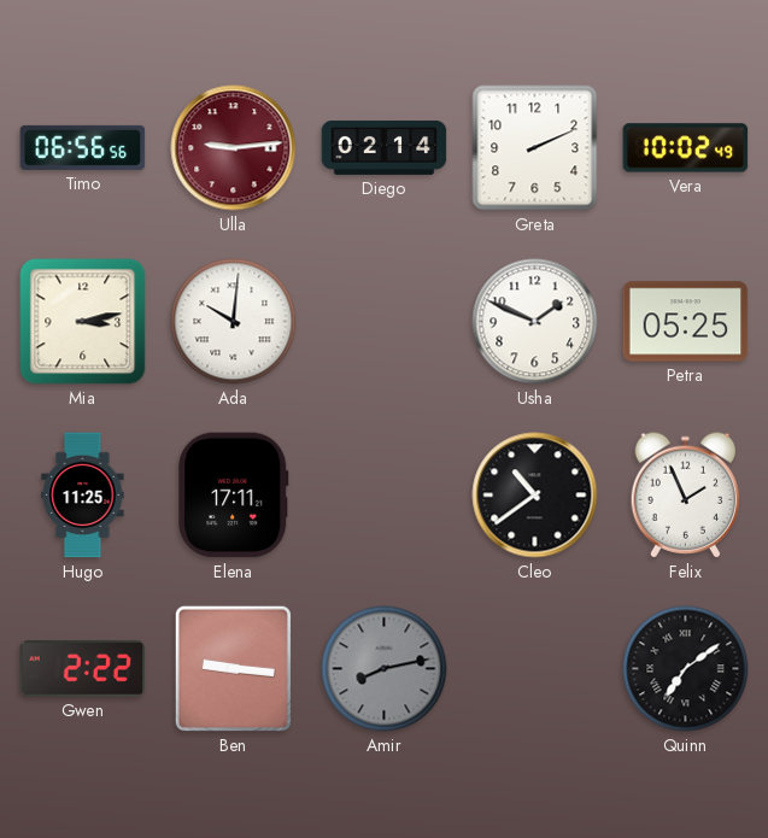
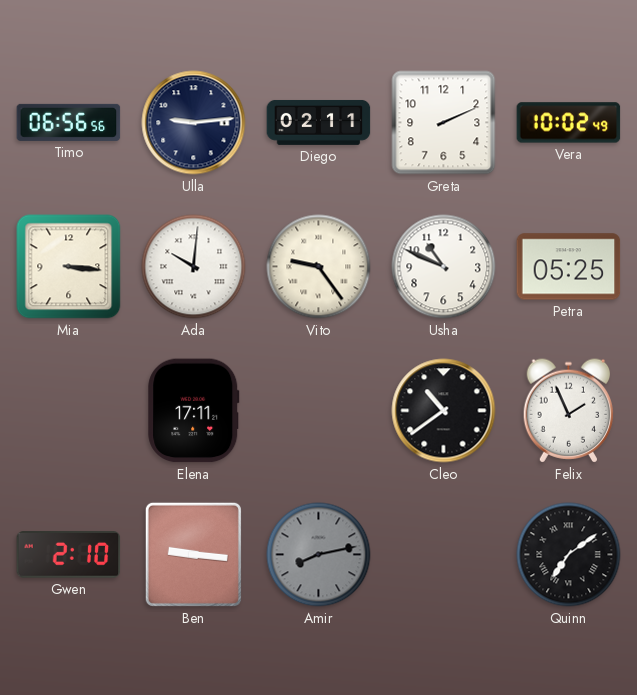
Ulla dial: burgundy -> navy
Diego: 02:14 -> 02:11
Mia: 3:13 -> 3:16
Vito: none -> 9:24
Usha: 1:49 -> 10:49
Hugo: 11:25 -> none
Gwen: 2:22 -> 2:10
